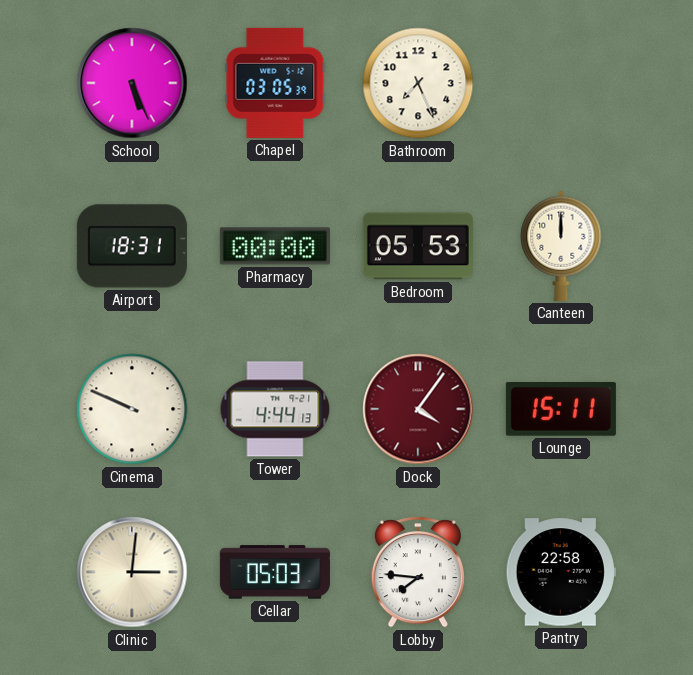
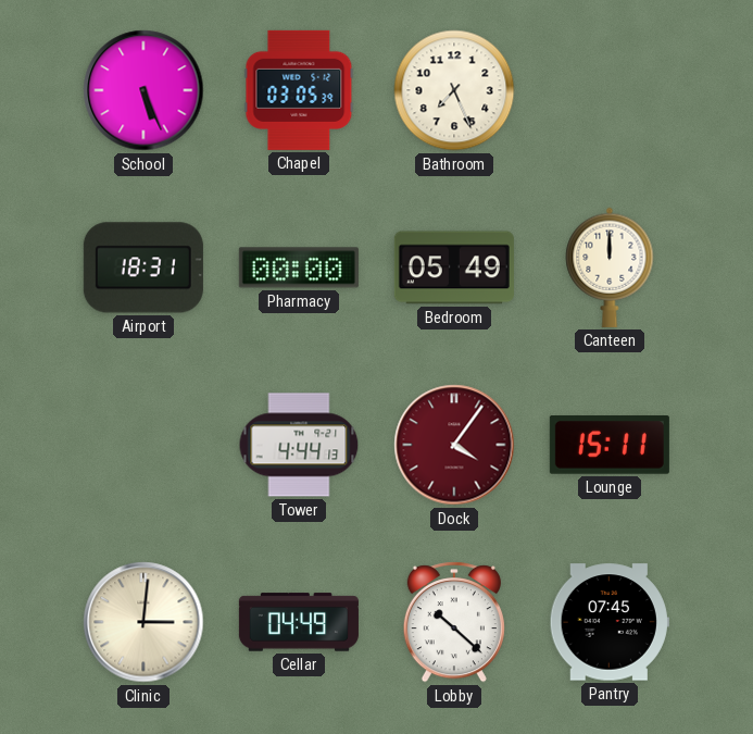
Bedroom: 05:53 -> 05:49
Cinema: 9:49 -> none
Cellar: 05:03 -> 04:49
Lobby: 7:46 -> 10:22
Pantry: 22:58 -> 07:45
